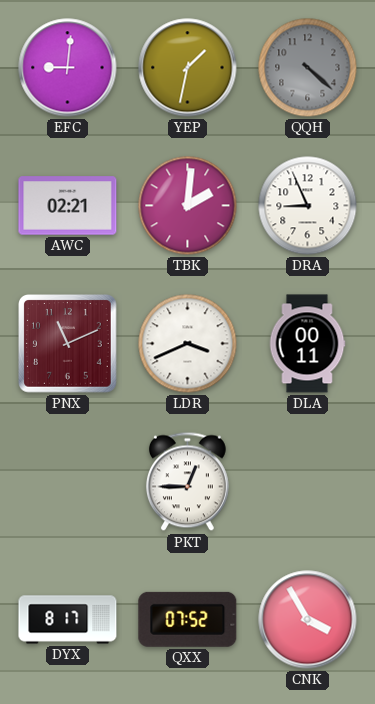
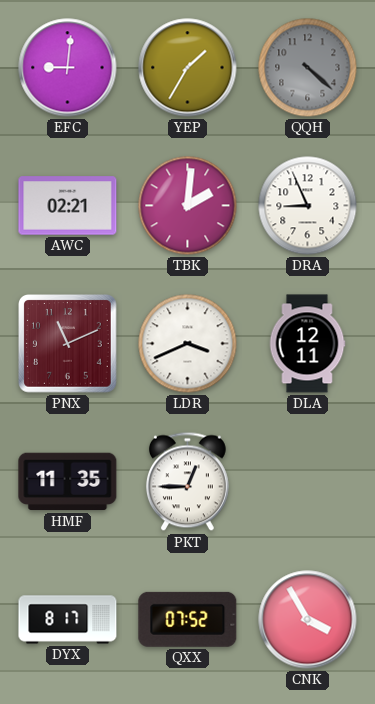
YEP: 1:32 -> 1:35
DLA: 00:11 -> 12:11
HMF: none -> 11:35
